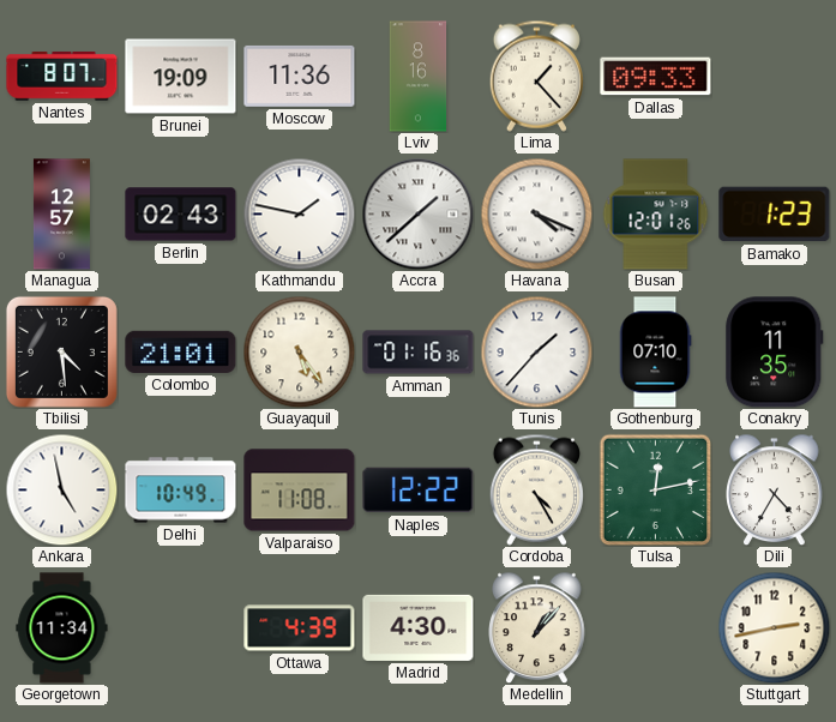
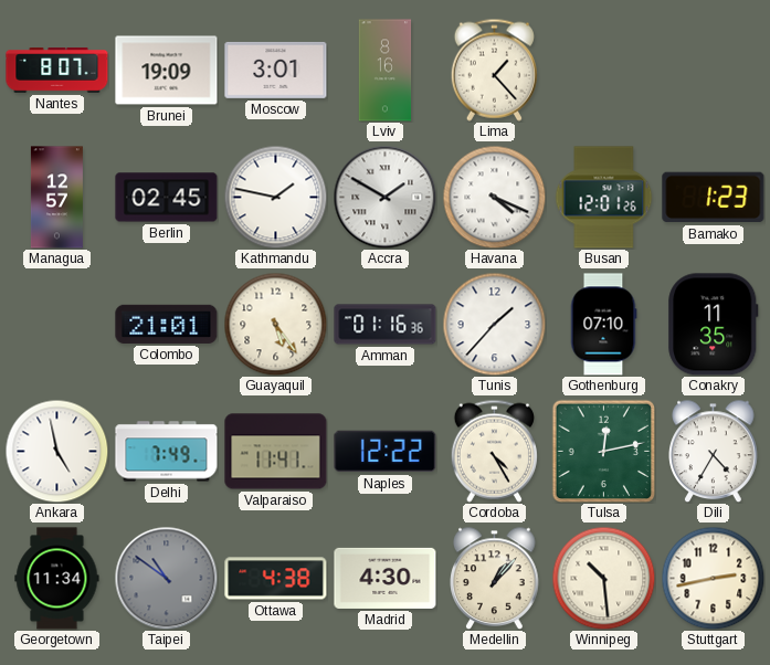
Moscow: 11:36 -> 3:01
Dallas: 09:33 -> none
Berlin: 02:43 -> 02:45
Accra: 1:38 -> 1:50
Tbilisi: 4:29 -> none
Delhi: 10:49 -> 7:49
Valparaiso: 11:08 -> 11:41
Taipei: none -> 10:51
Ottawa: 4:39 -> 4:38
Winnipeg: none -> 10:29
